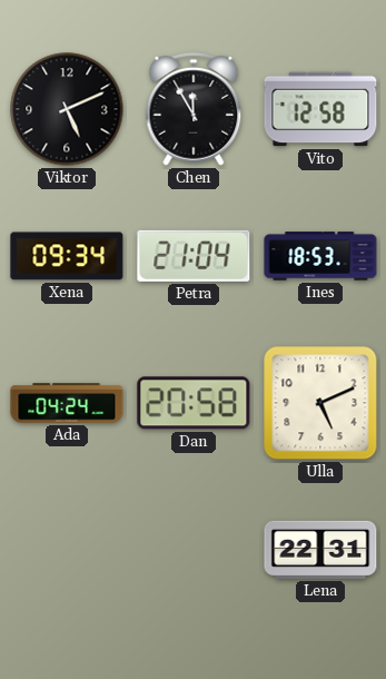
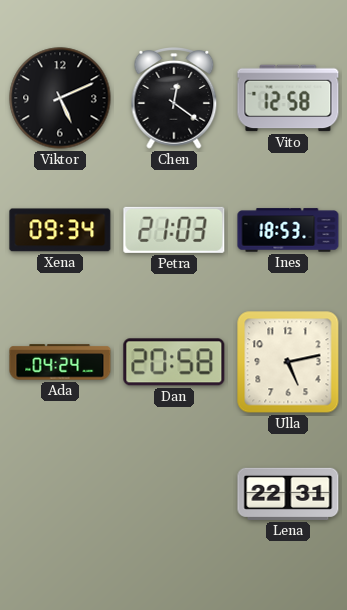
Chen: 11:55 -> 12:21
Petra: 21:04 -> 21:03
Ulla: 5:11 -> 5:13
